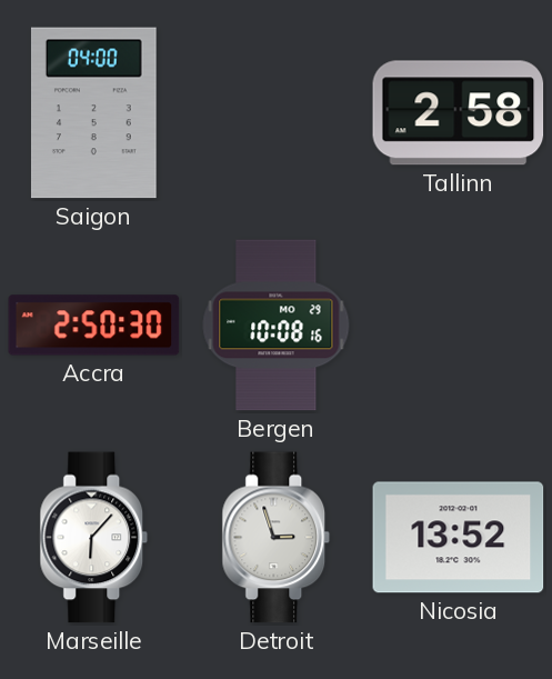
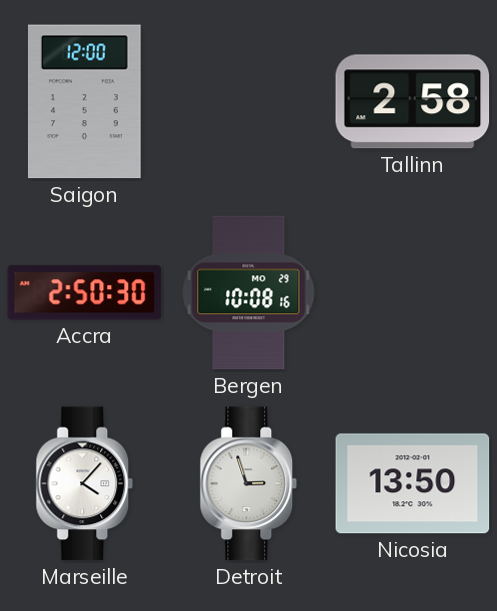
Saigon: 04:00 -> 12:00
Marseille: 6:07 -> 4:07
Nicosia: 13:52 -> 13:50
